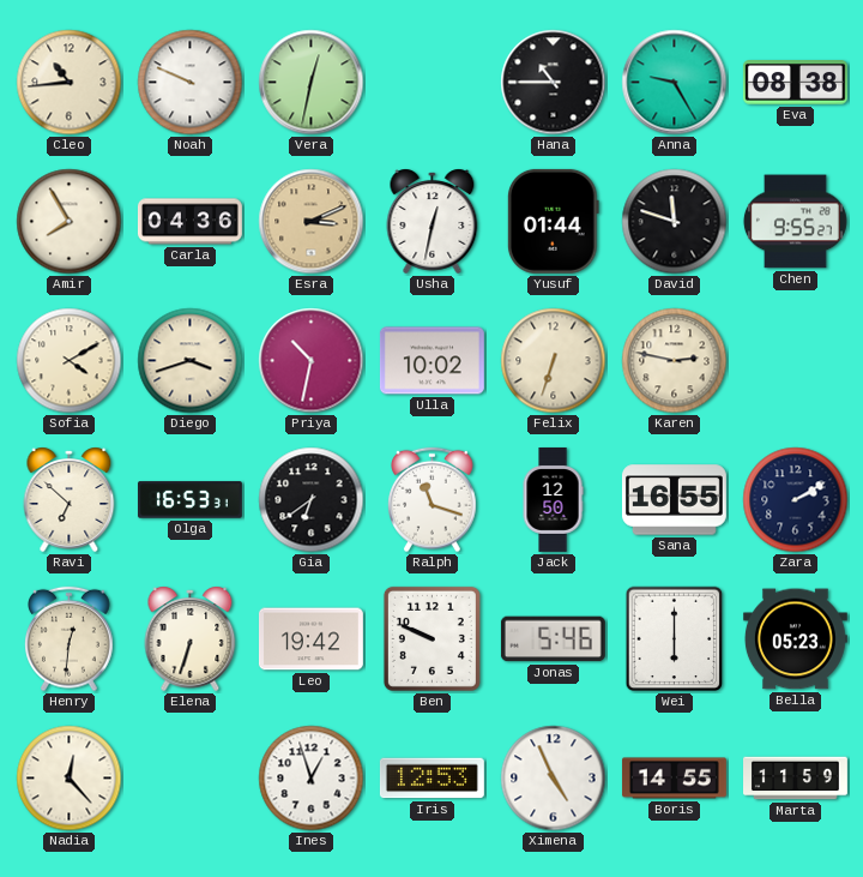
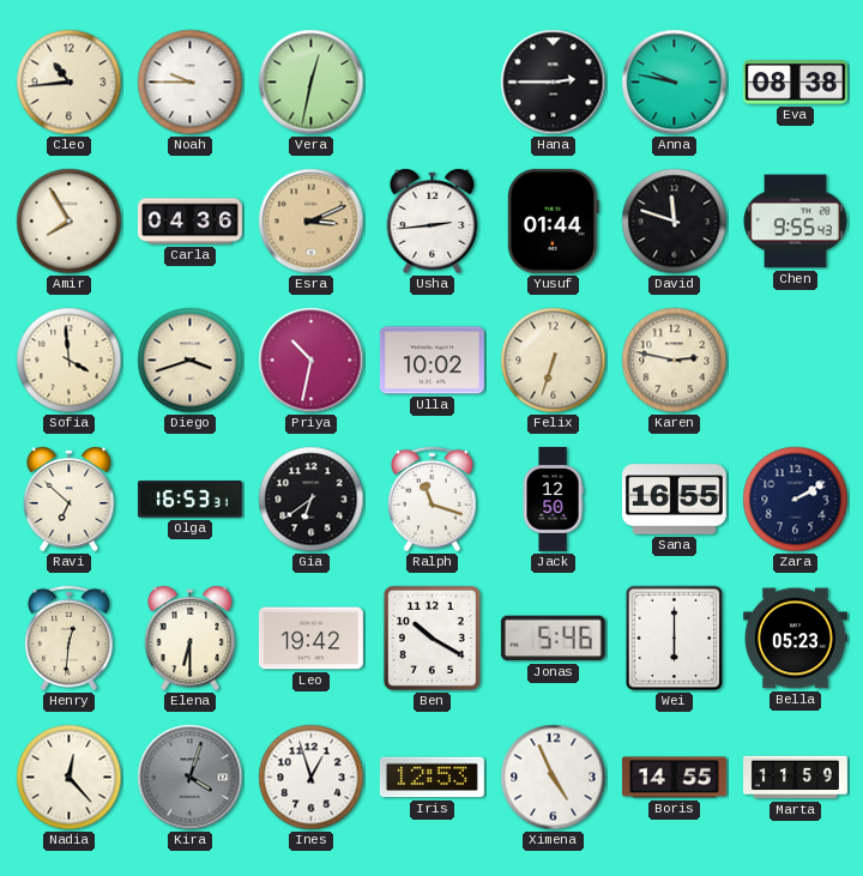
Noah: 9:49 -> 9:45
Hana: 10:45 -> 2:45
Anna: 9:25 -> 9:47
Usha: 12:32 -> 2:44
Chen: 9:55:27 -> 9:55:43
Sofia: 4:10 -> 3:59
Elena: 6:33 -> 6:30
Ben: 9:49 -> 10:20
Kira: none -> 4:03
